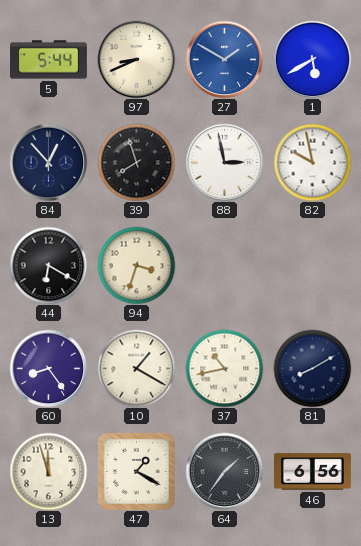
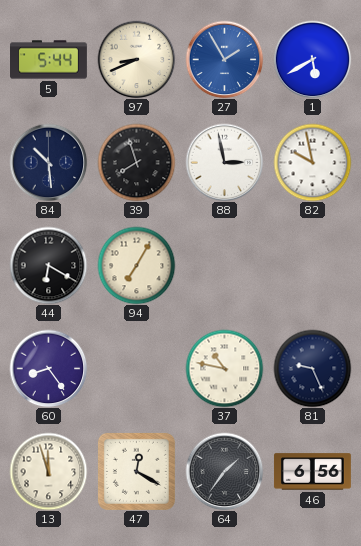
27: 1:50 -> 1:55
84: 12:53 -> 10:29
94: 3:33 -> 7:05
10: 1:20 -> none
37: 10:43 -> 10:47
81: 8:10 -> 9:26
47: 1:20 -> 12:20
